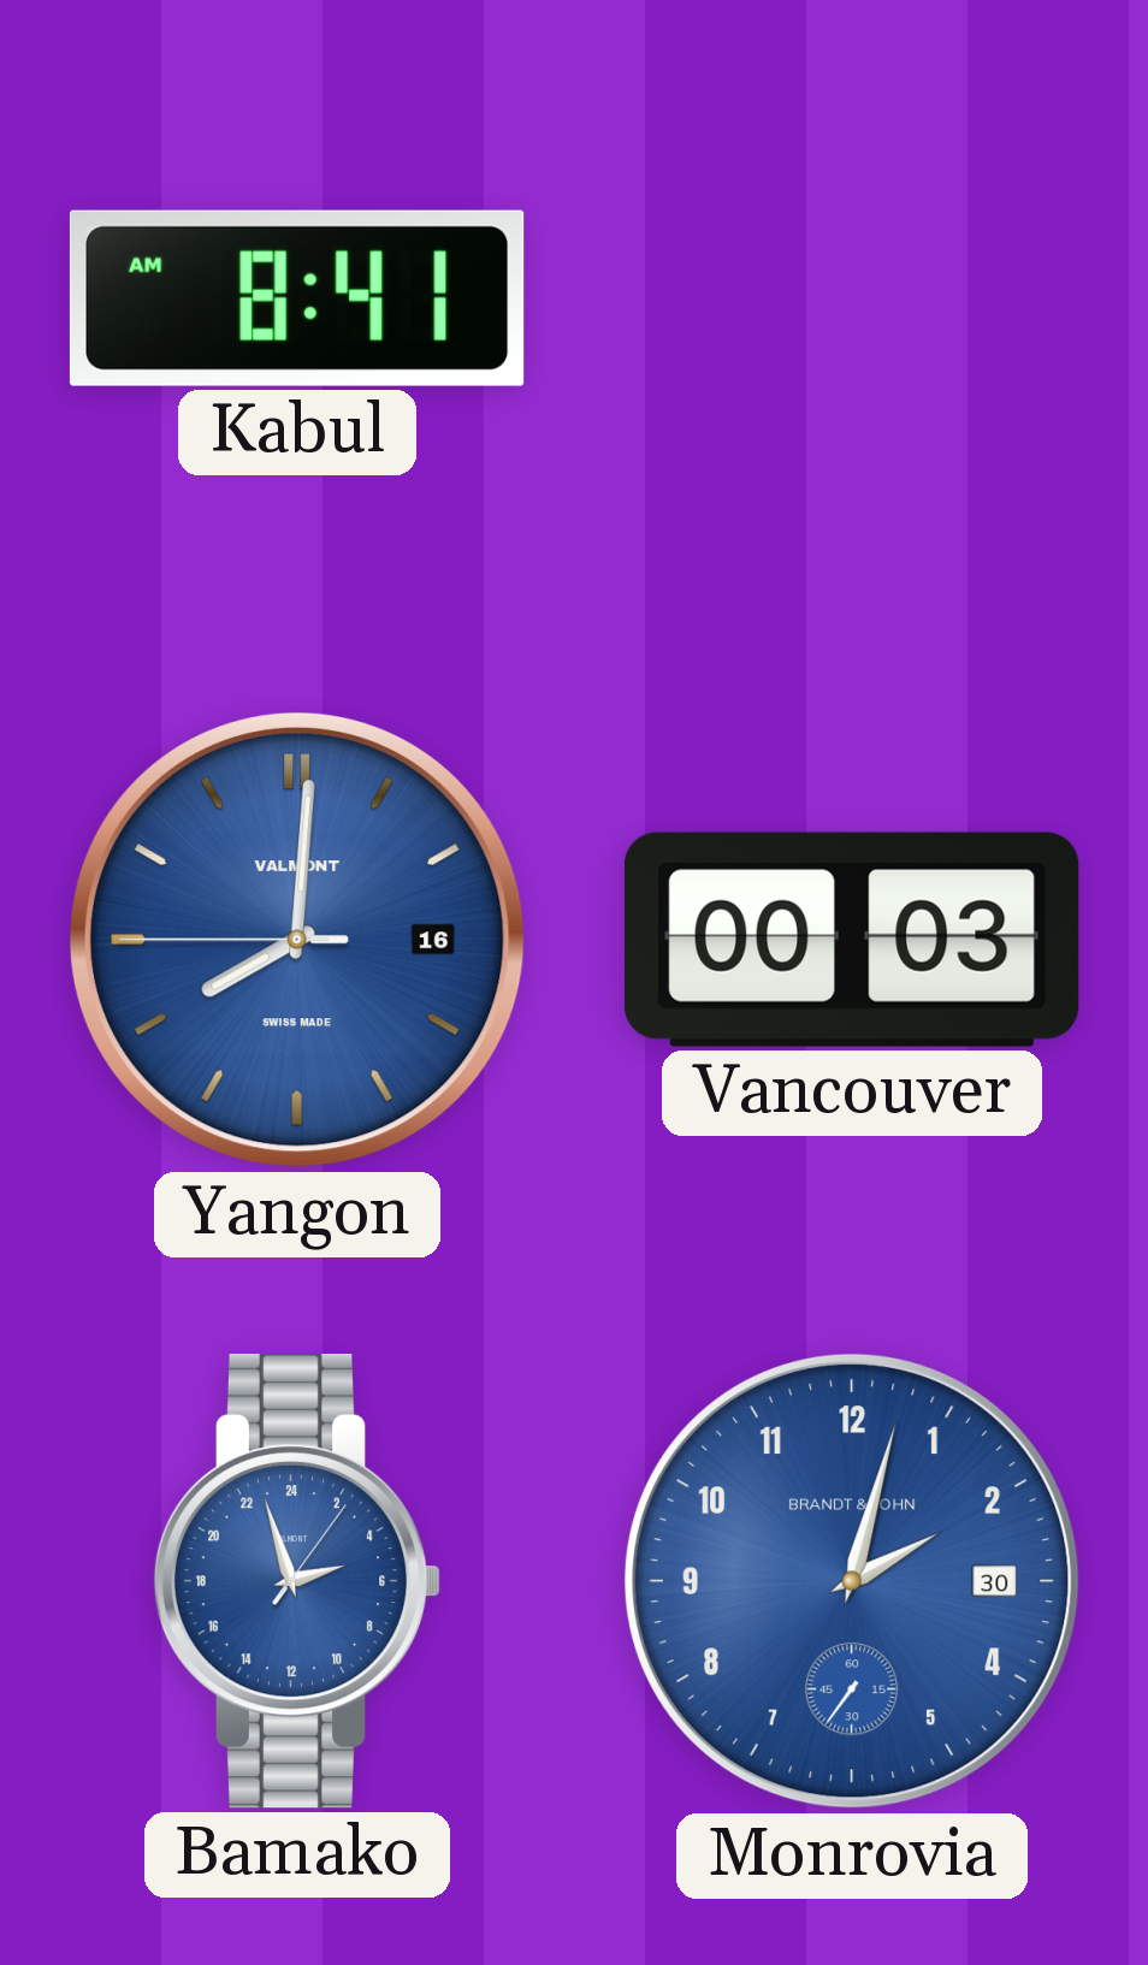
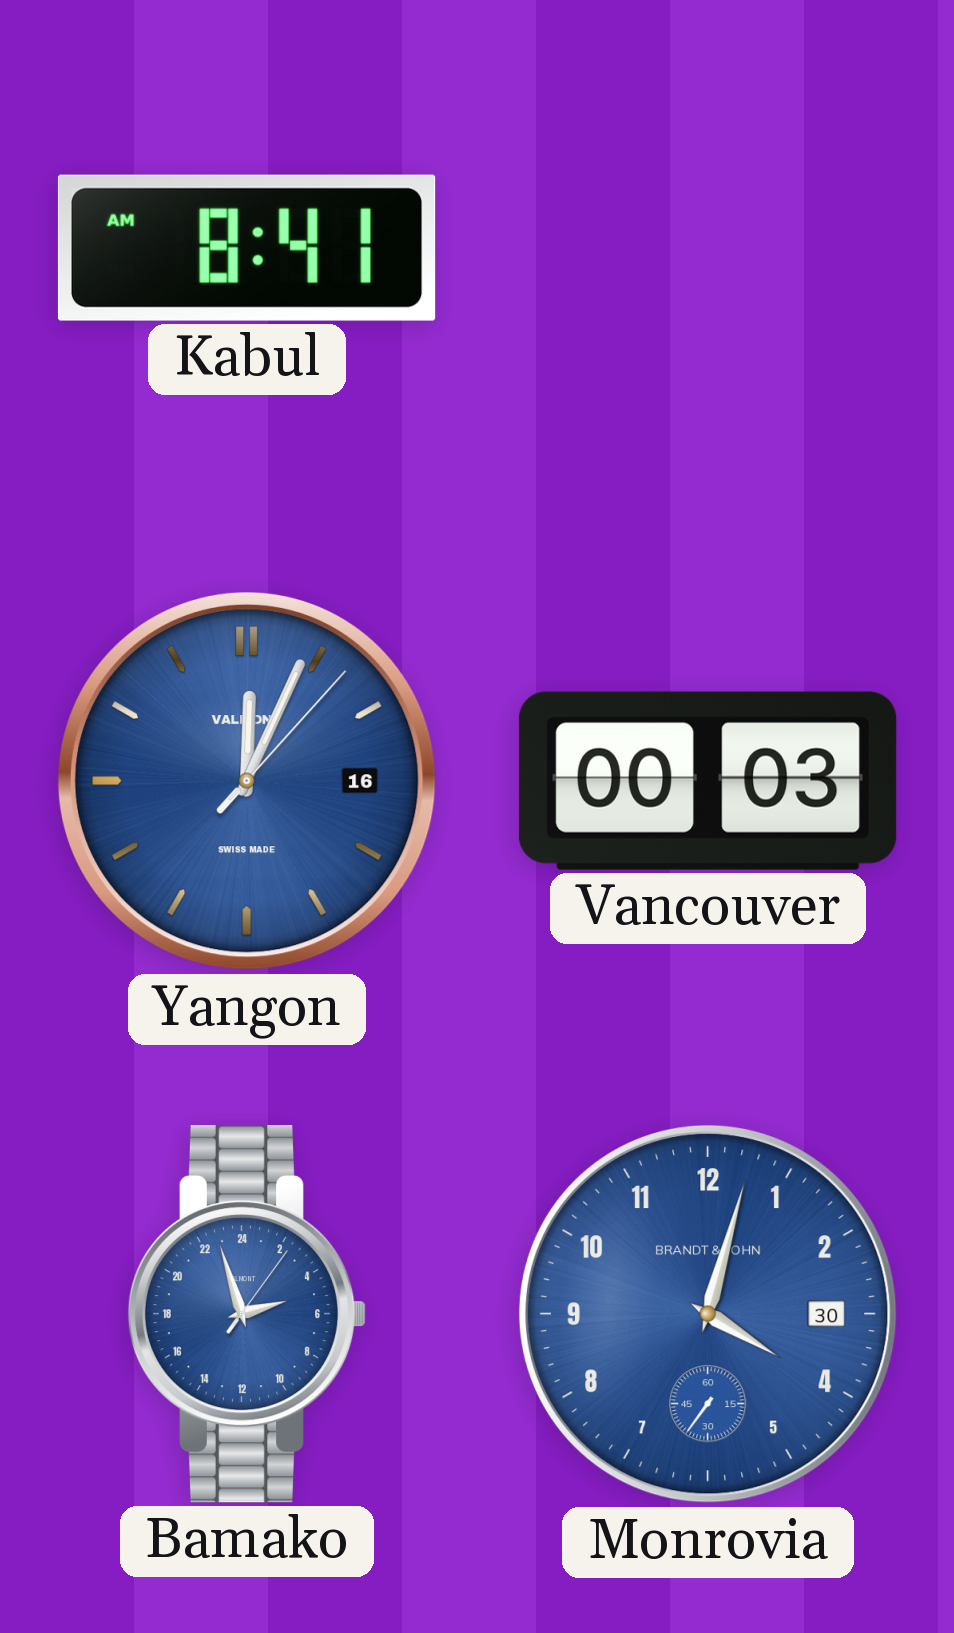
Yangon: 8:00 -> 12:04
Monrovia: 2:02 -> 4:02
